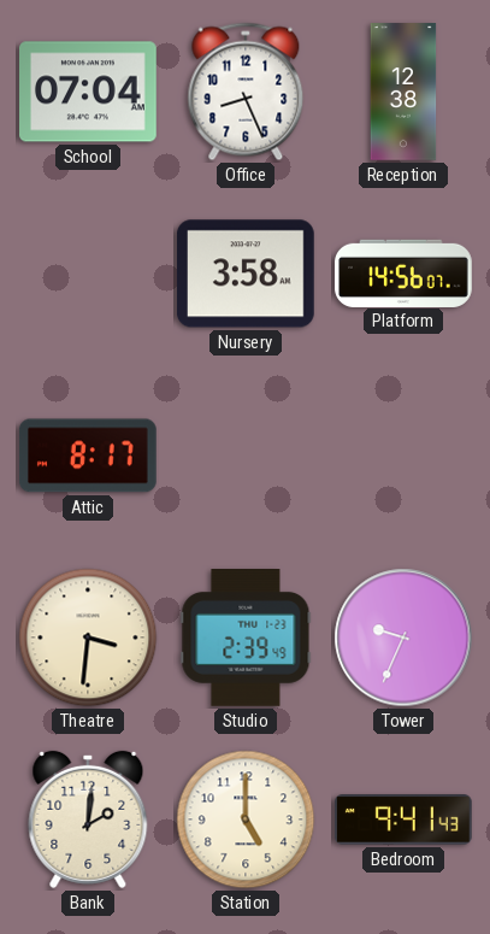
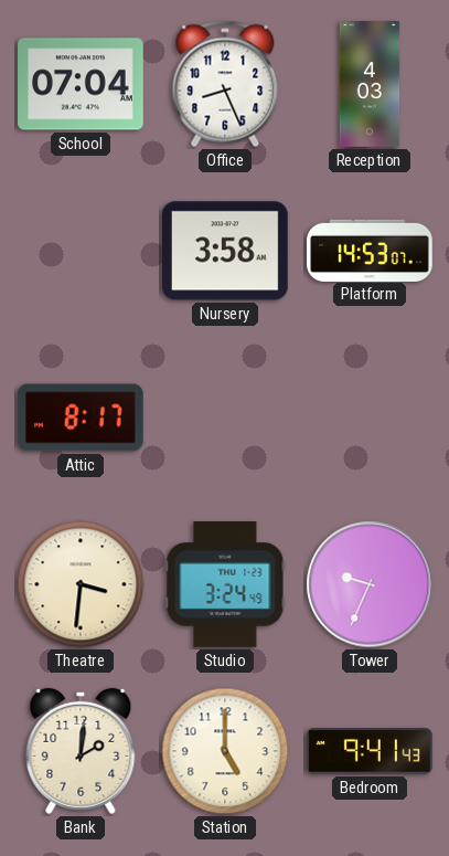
Reception: 12:38 -> 4:03
Platform: 14:56 -> 14:53
Studio: 2:39 -> 3:24
